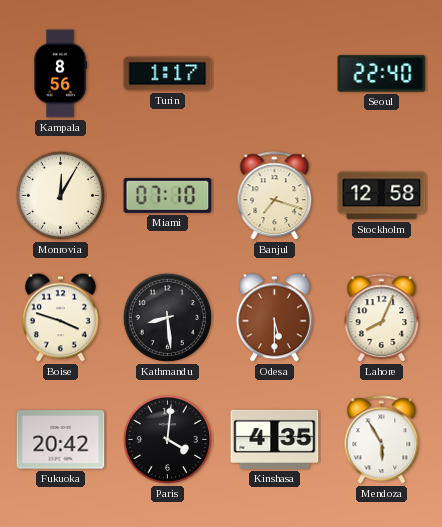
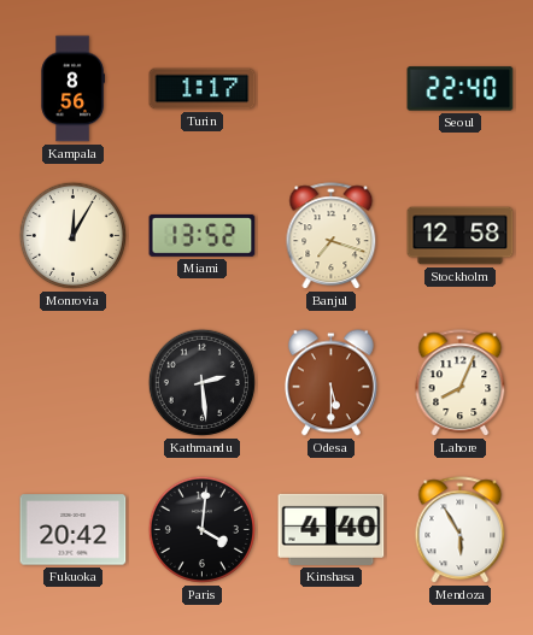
Miami: 07:10 -> 13:52
Boise: 3:48 -> none
Kathmandu: 8:29 -> 2:29
Kinshasa: 4:35 -> 4:40
